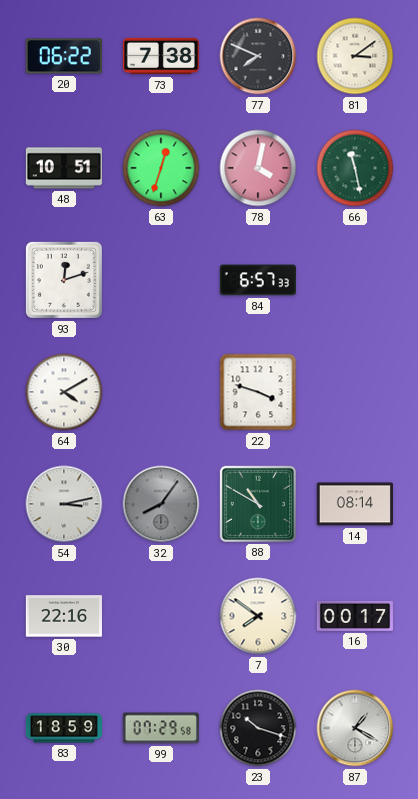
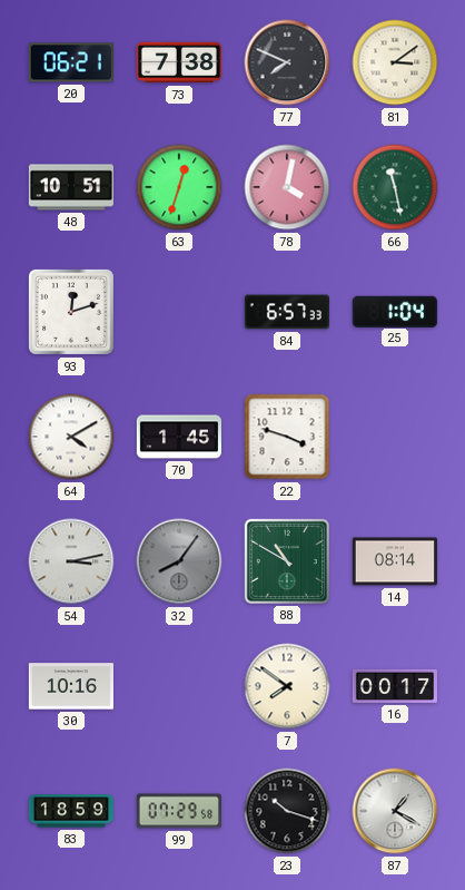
20: 06:22 -> 06:21
25: none -> 1:04
70: none -> 1:45
30: 22:16 -> 10:16
